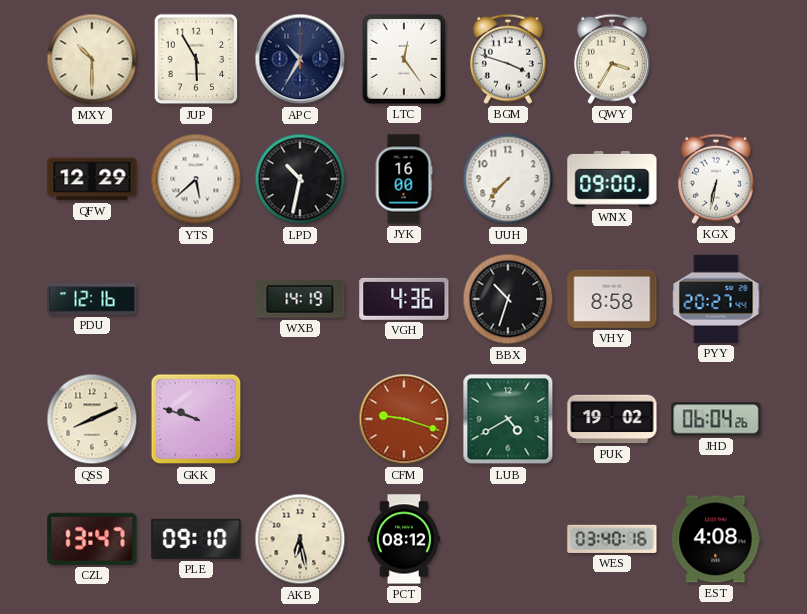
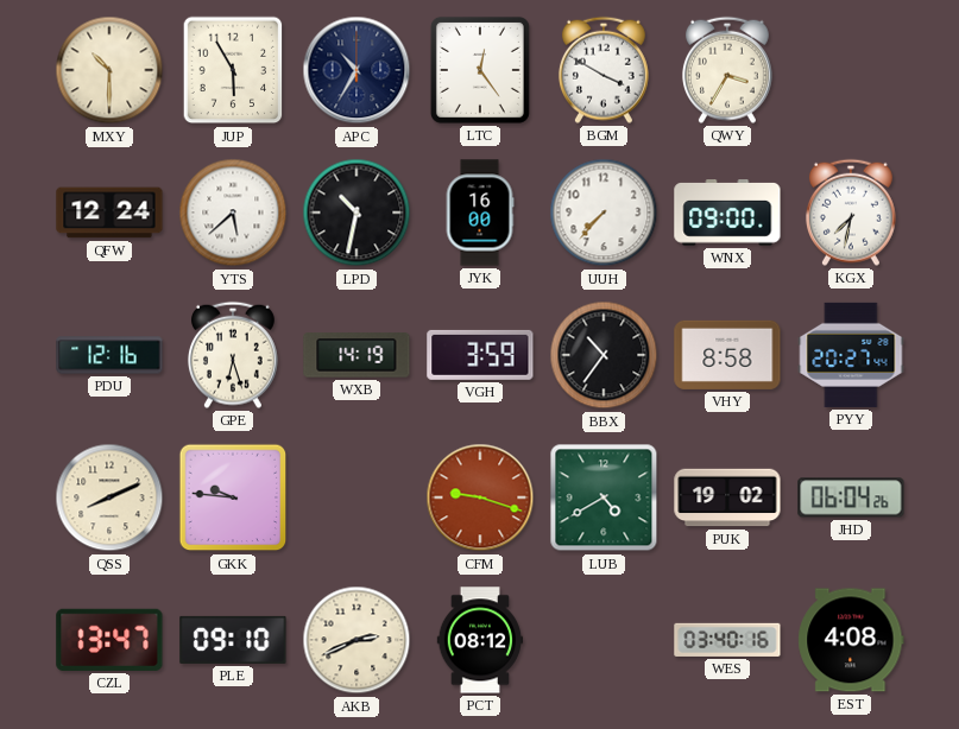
BGM: 3:48 -> 3:50
QFW: 12:29 -> 12:24
KGX: 6:32 -> 7:32
GPE: none -> 6:27
VGH: 4:36 -> 3:59
BBX: 10:33 -> 10:36
GKK: 9:48 -> 9:46
AKB: 6:28 -> 2:41
